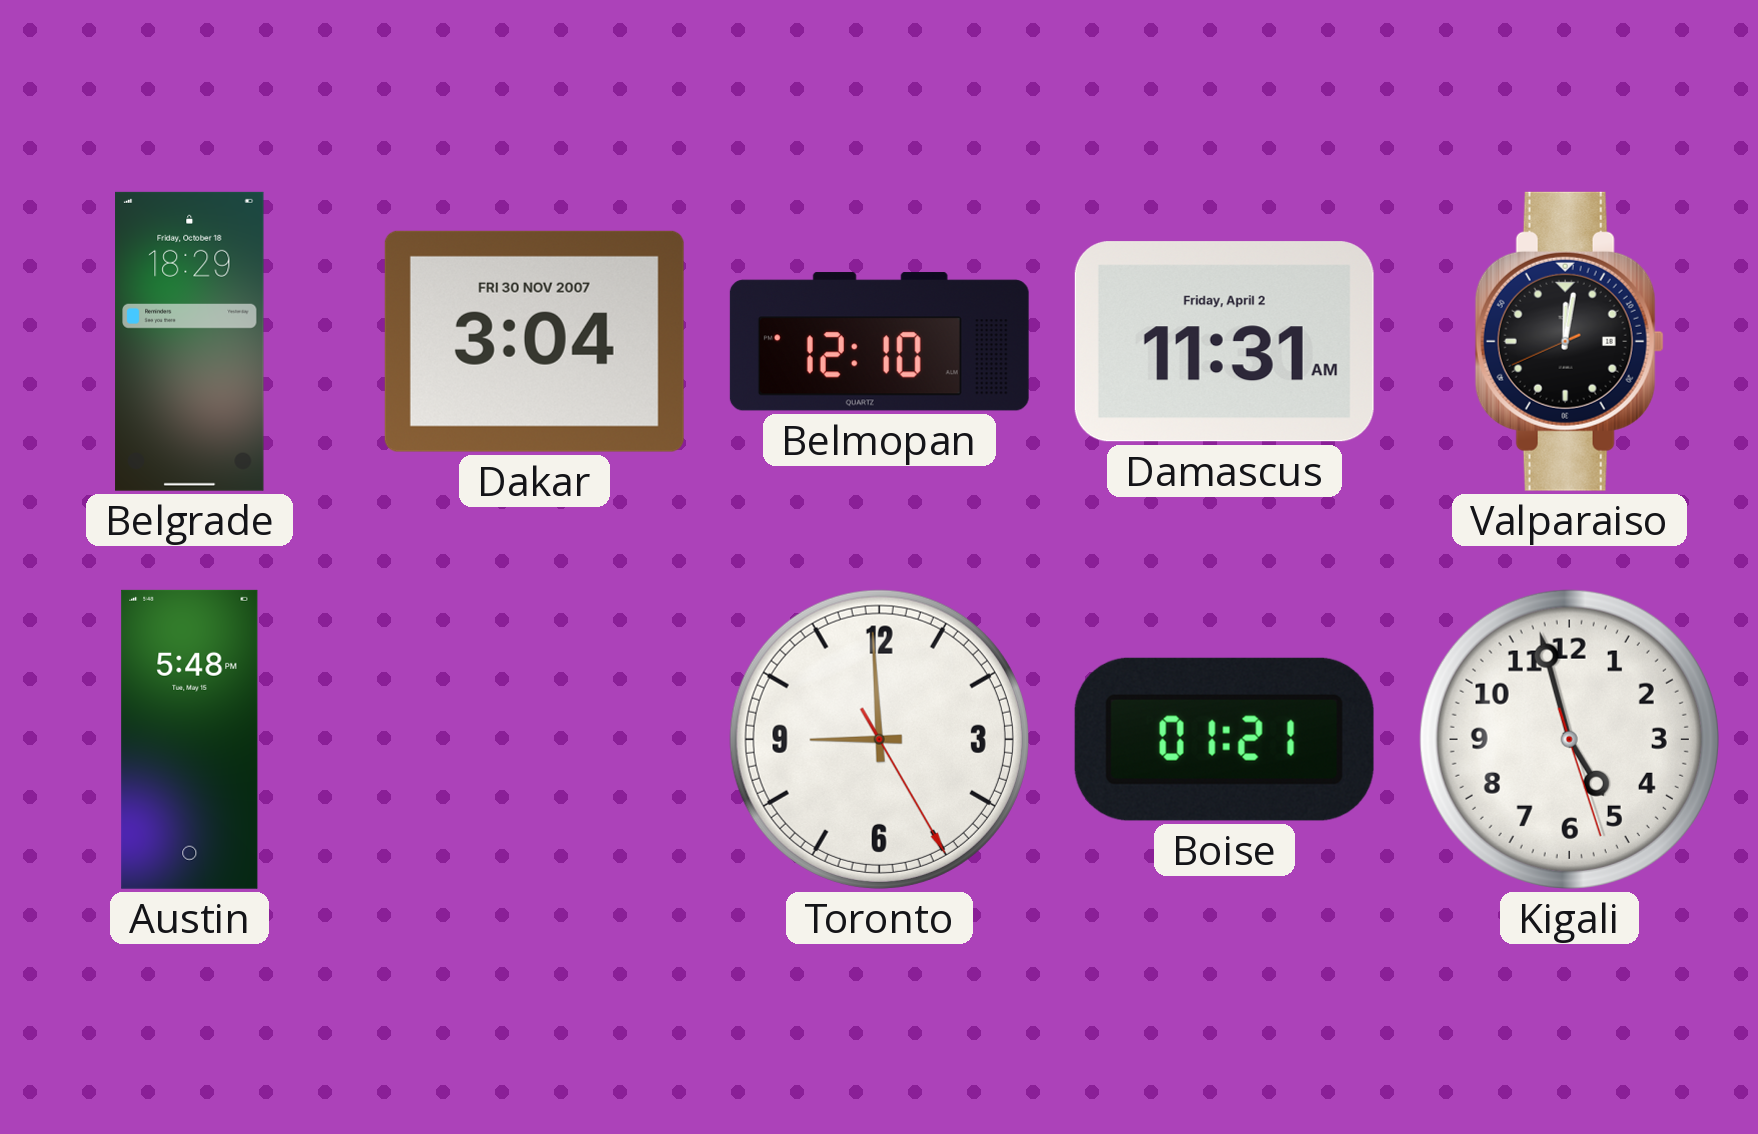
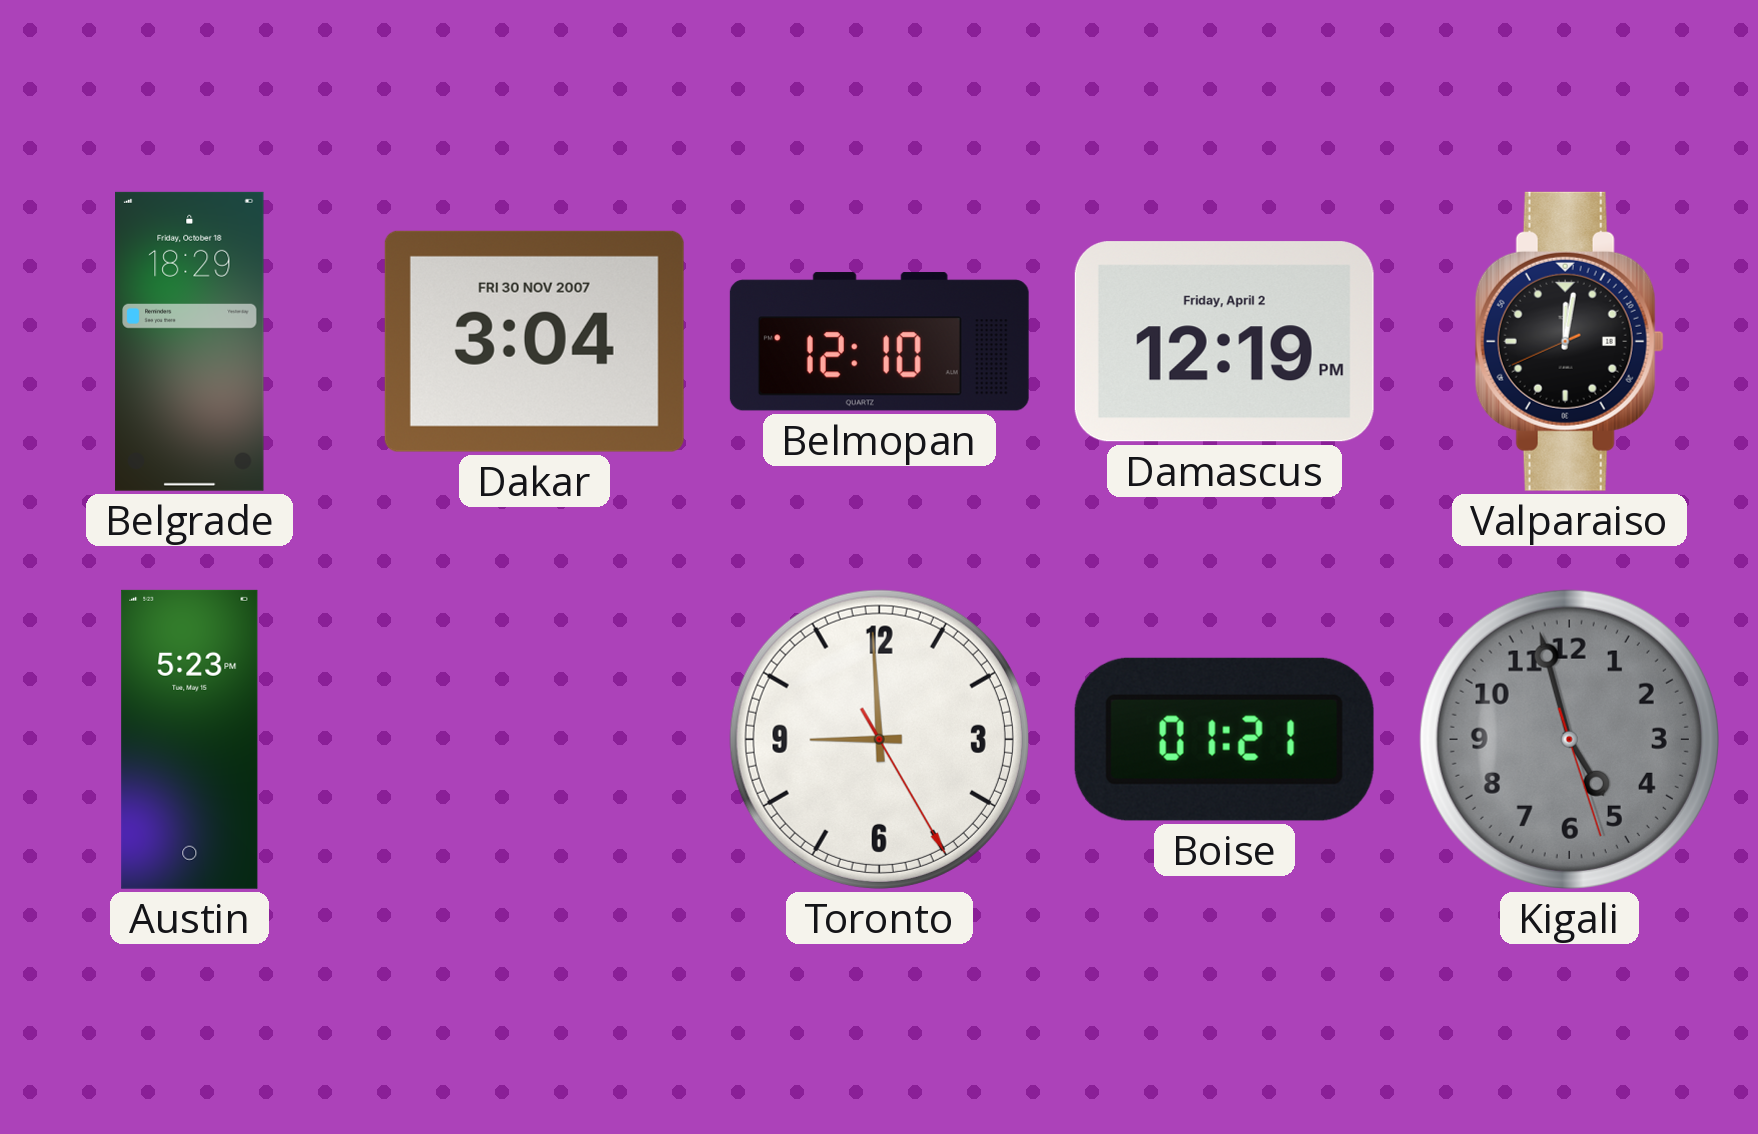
Damascus: 11:31 -> 12:19
Austin: 5:48 -> 5:23
Kigali dial: white -> grey
